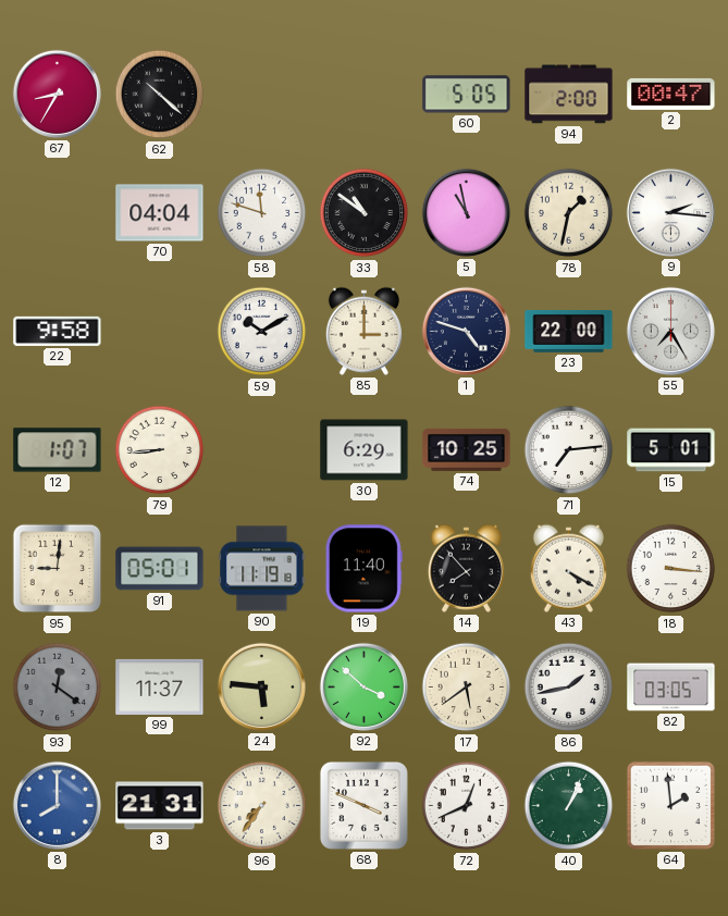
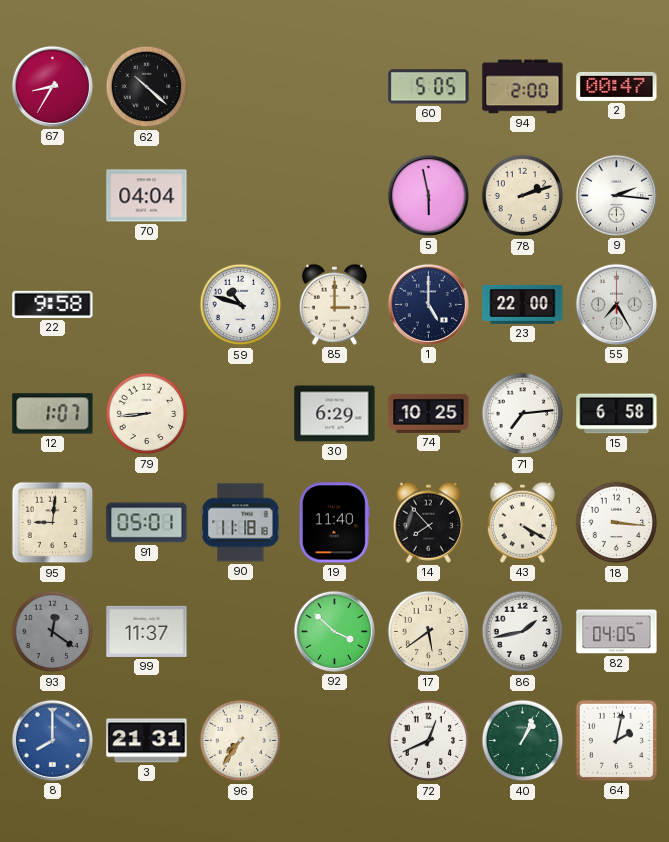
58: 11:48 -> none
33: 10:51 -> none
5: 10:58 -> 5:58
78: 1:32 -> 2:12
59: 10:10 -> 10:48
1: 4:48 -> 5:00
15: 5:01 -> 6:58
90: 11:19 -> 11:18
24: 5:46 -> none
82: 03:05 -> 04:05
68: 3:49 -> none
64: 1:59 -> 2:02
